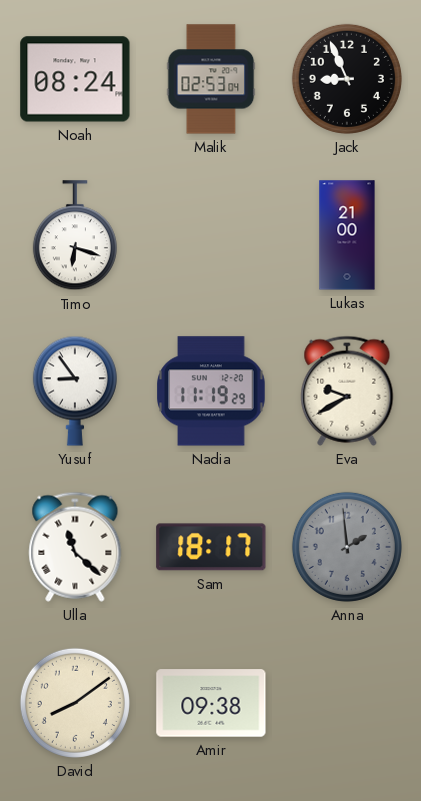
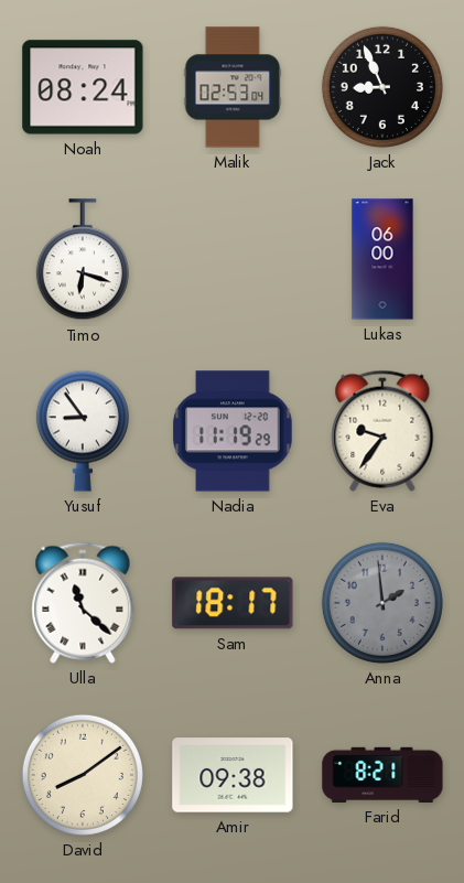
Lukas: 21:00 -> 06:00
Eva: 9:40 -> 9:36
Farid: none -> 8:21
